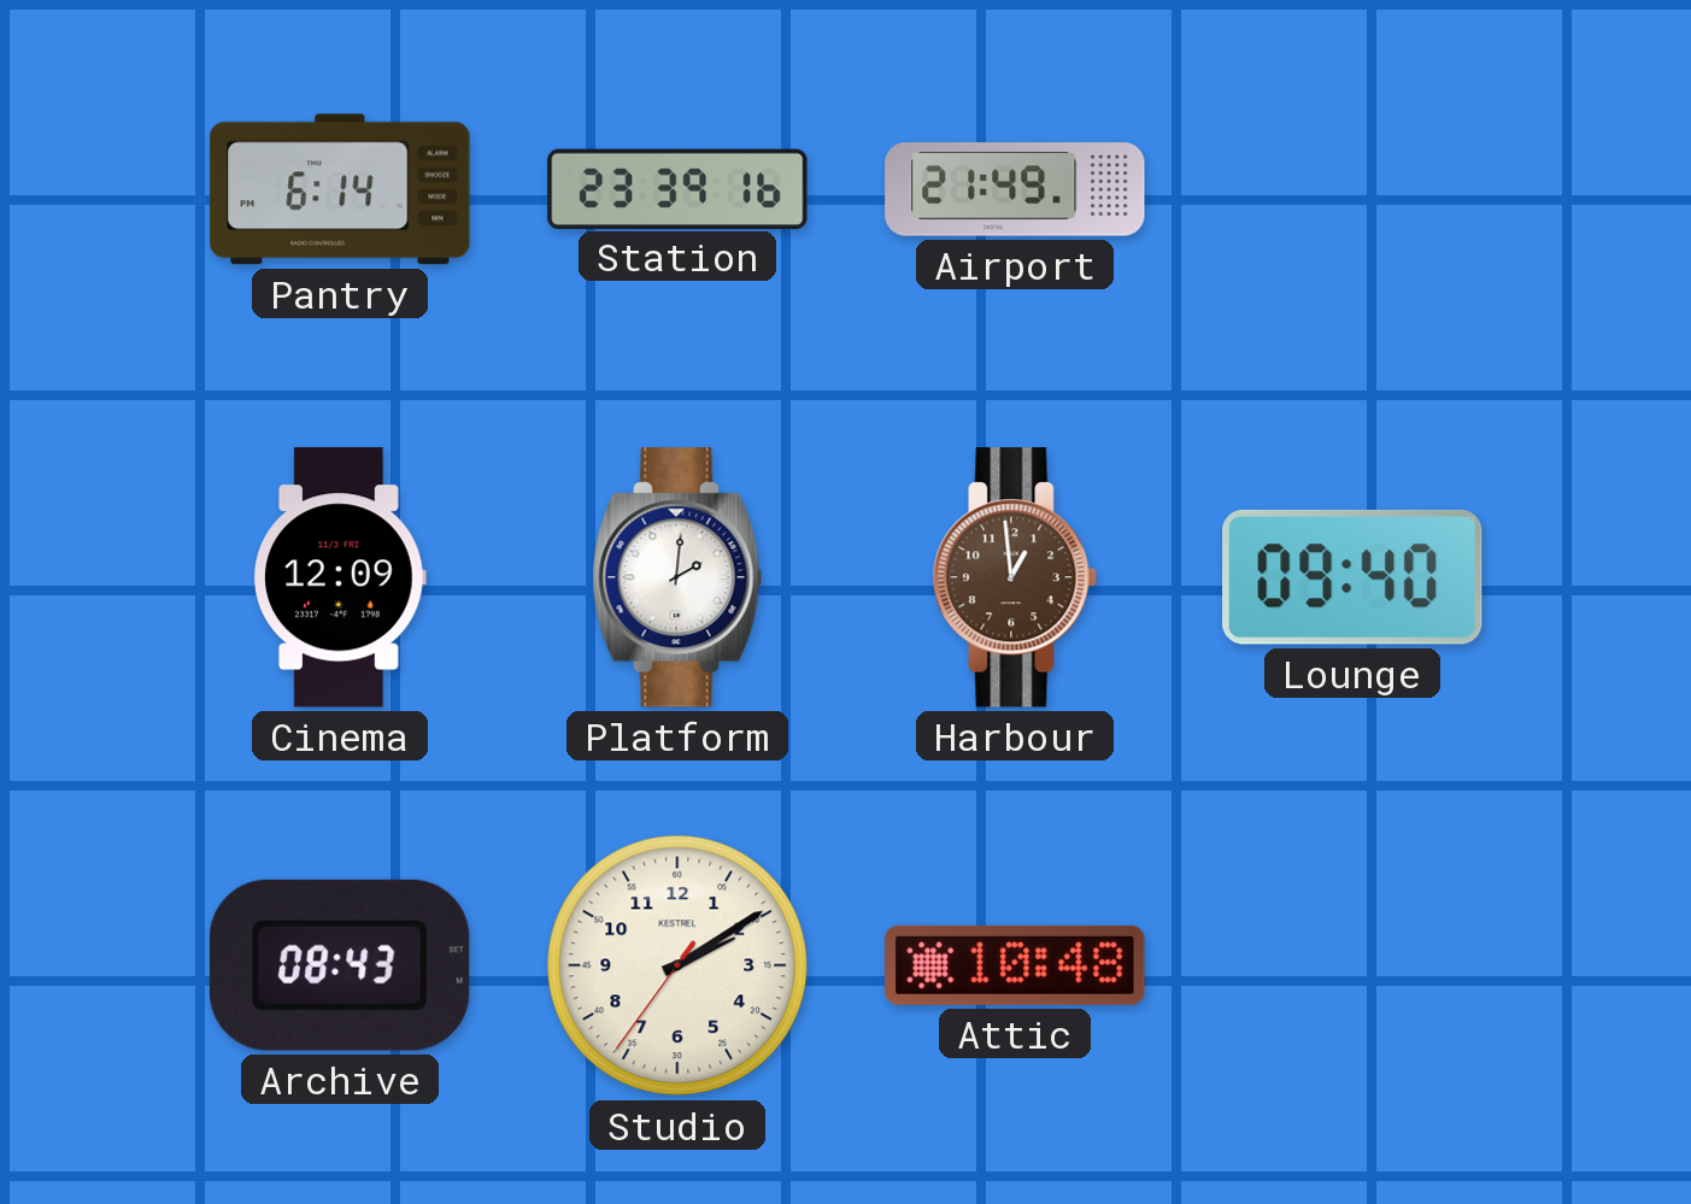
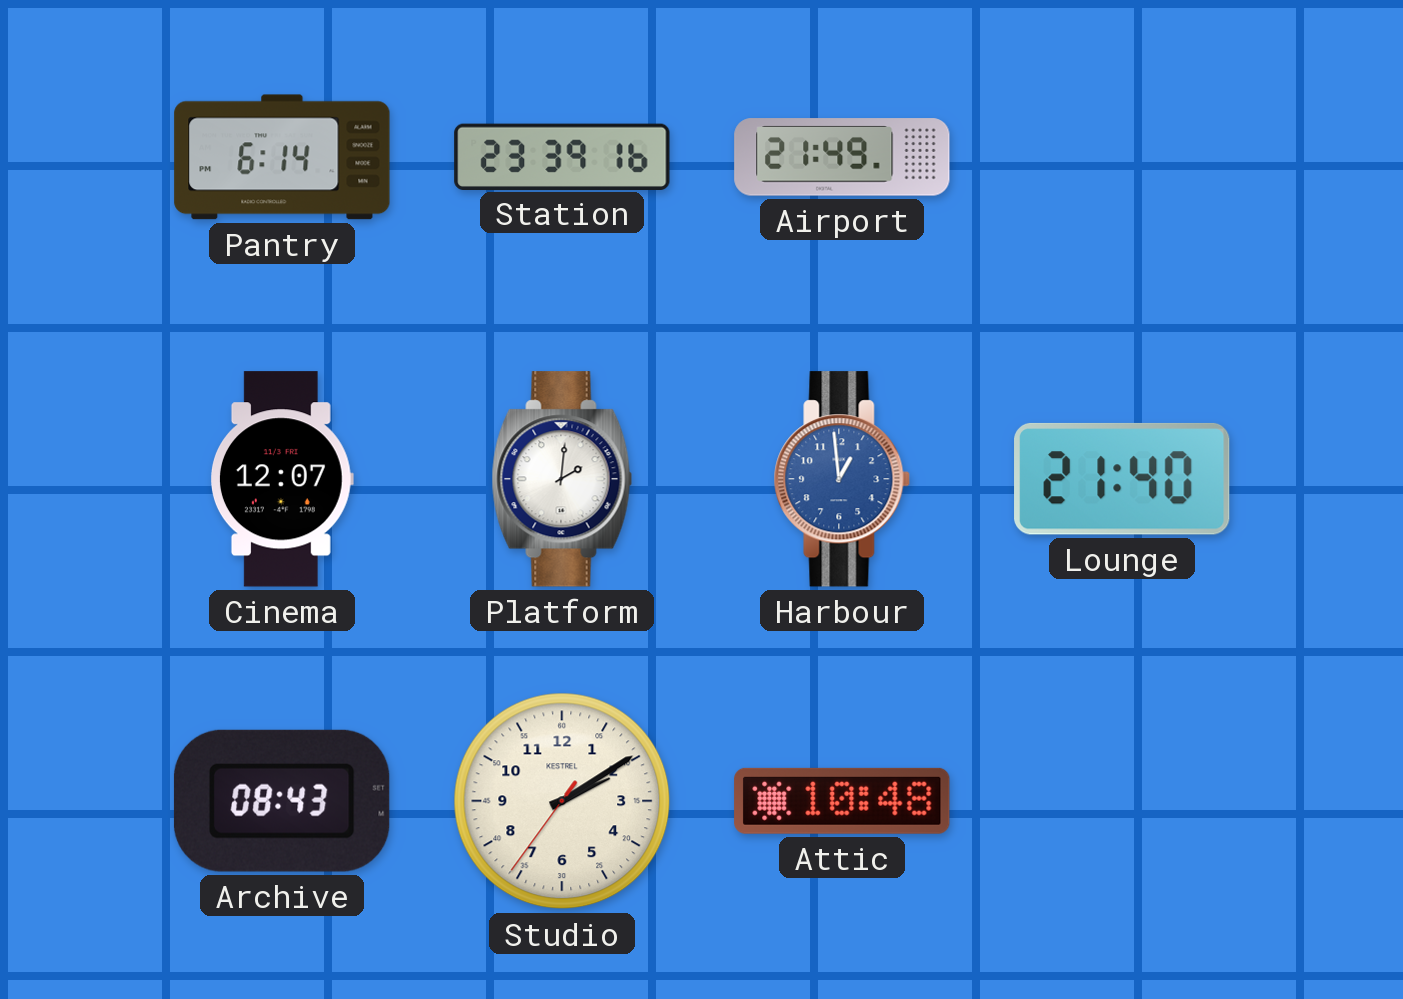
Cinema: 12:09 -> 12:07
Harbour dial: brown -> blue
Lounge: 09:40 -> 21:40
